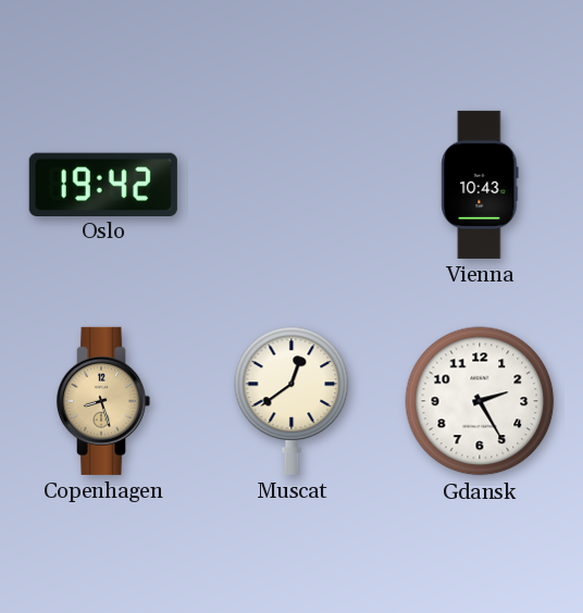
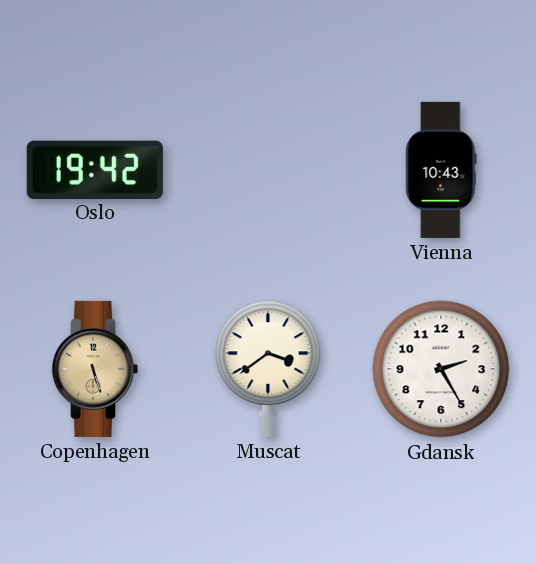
Copenhagen: 8:27 -> 5:27
Muscat: 12:39 -> 3:39
